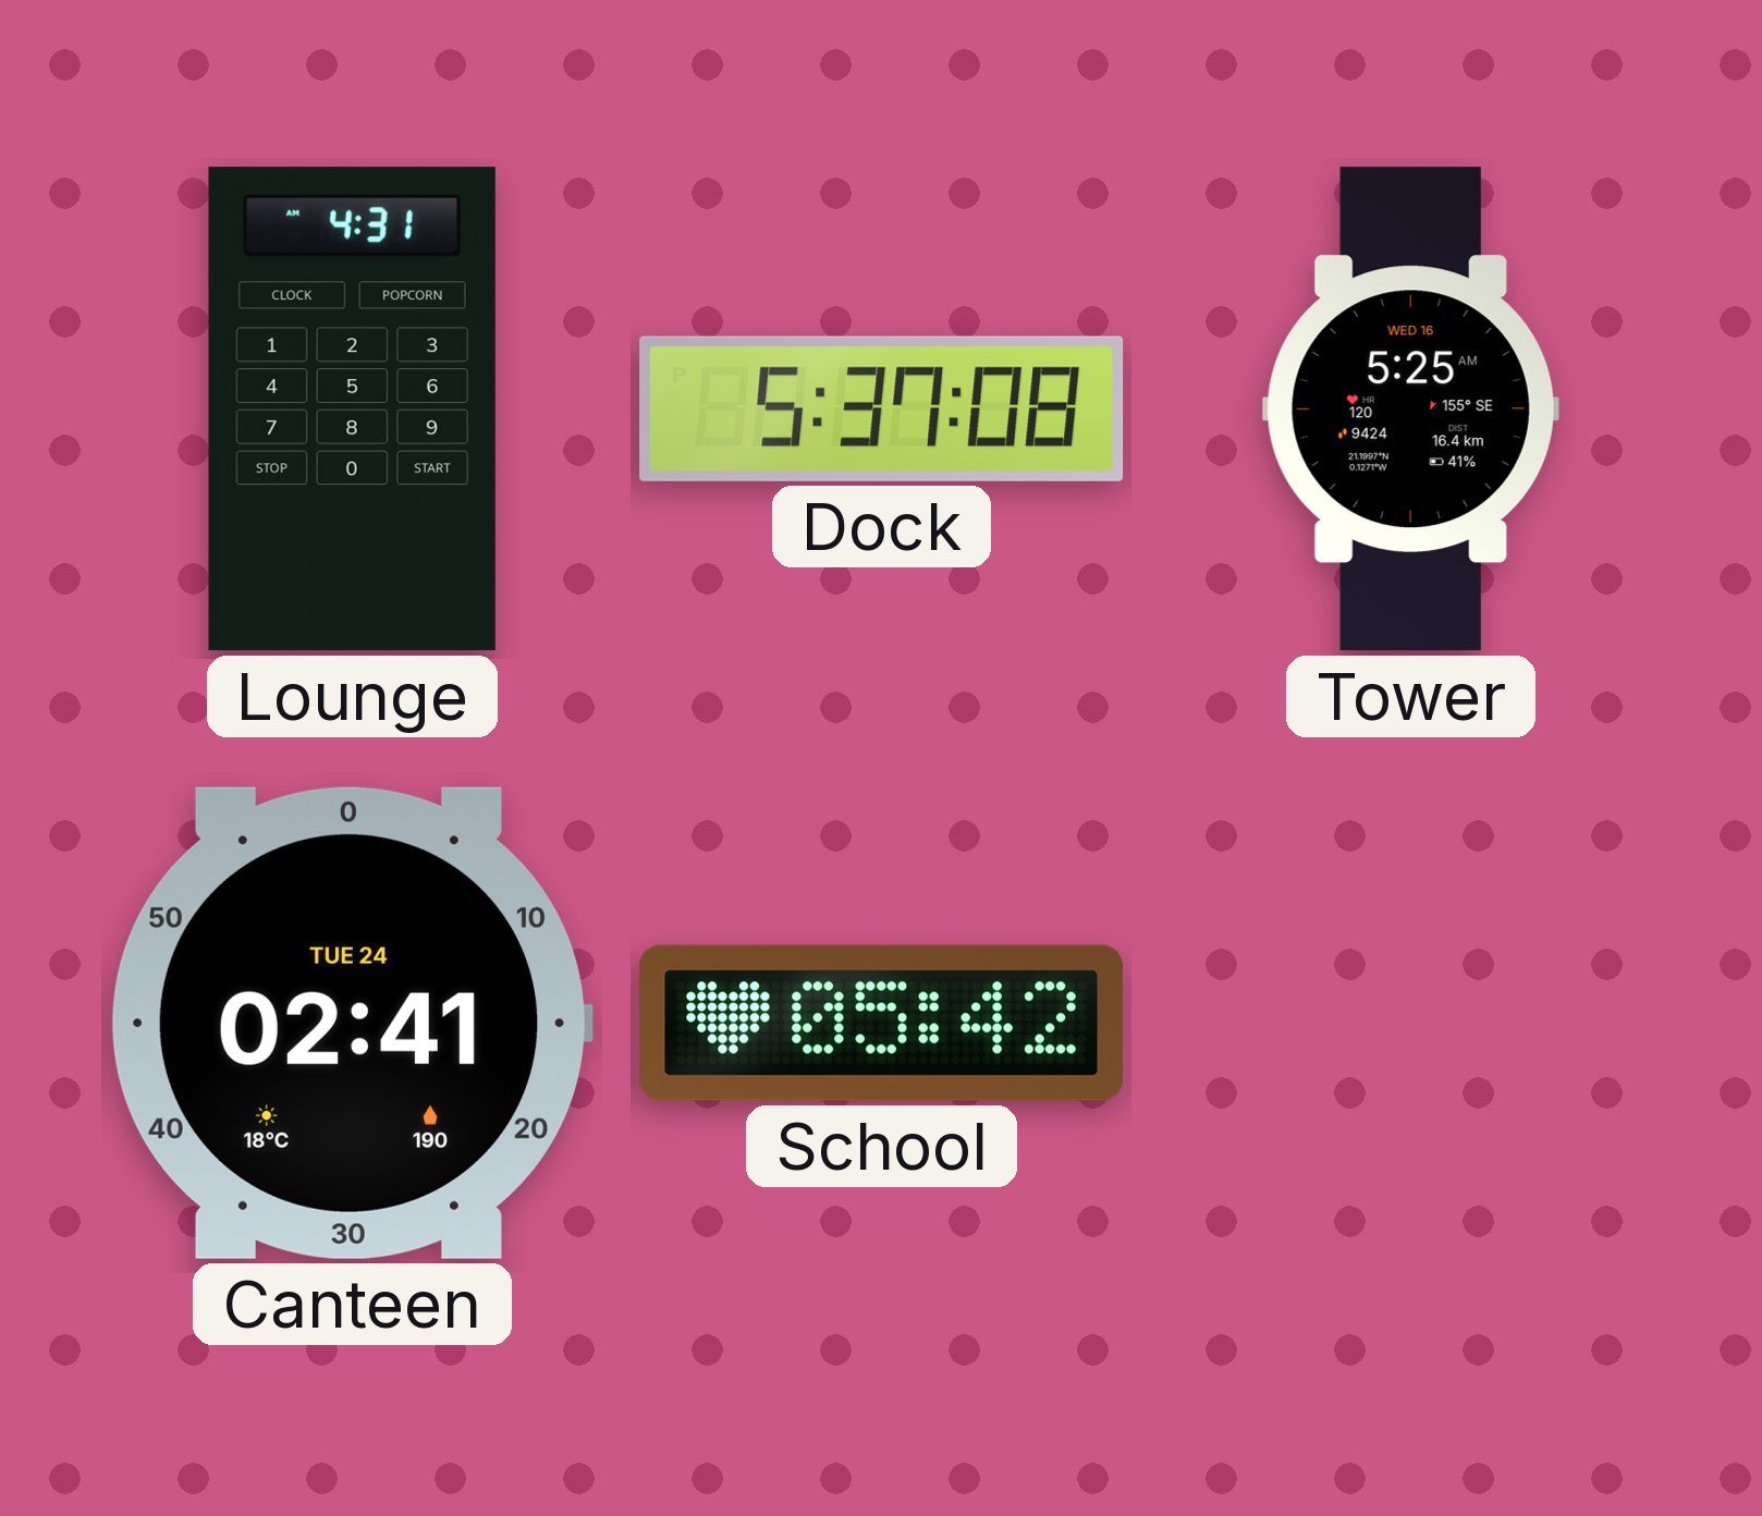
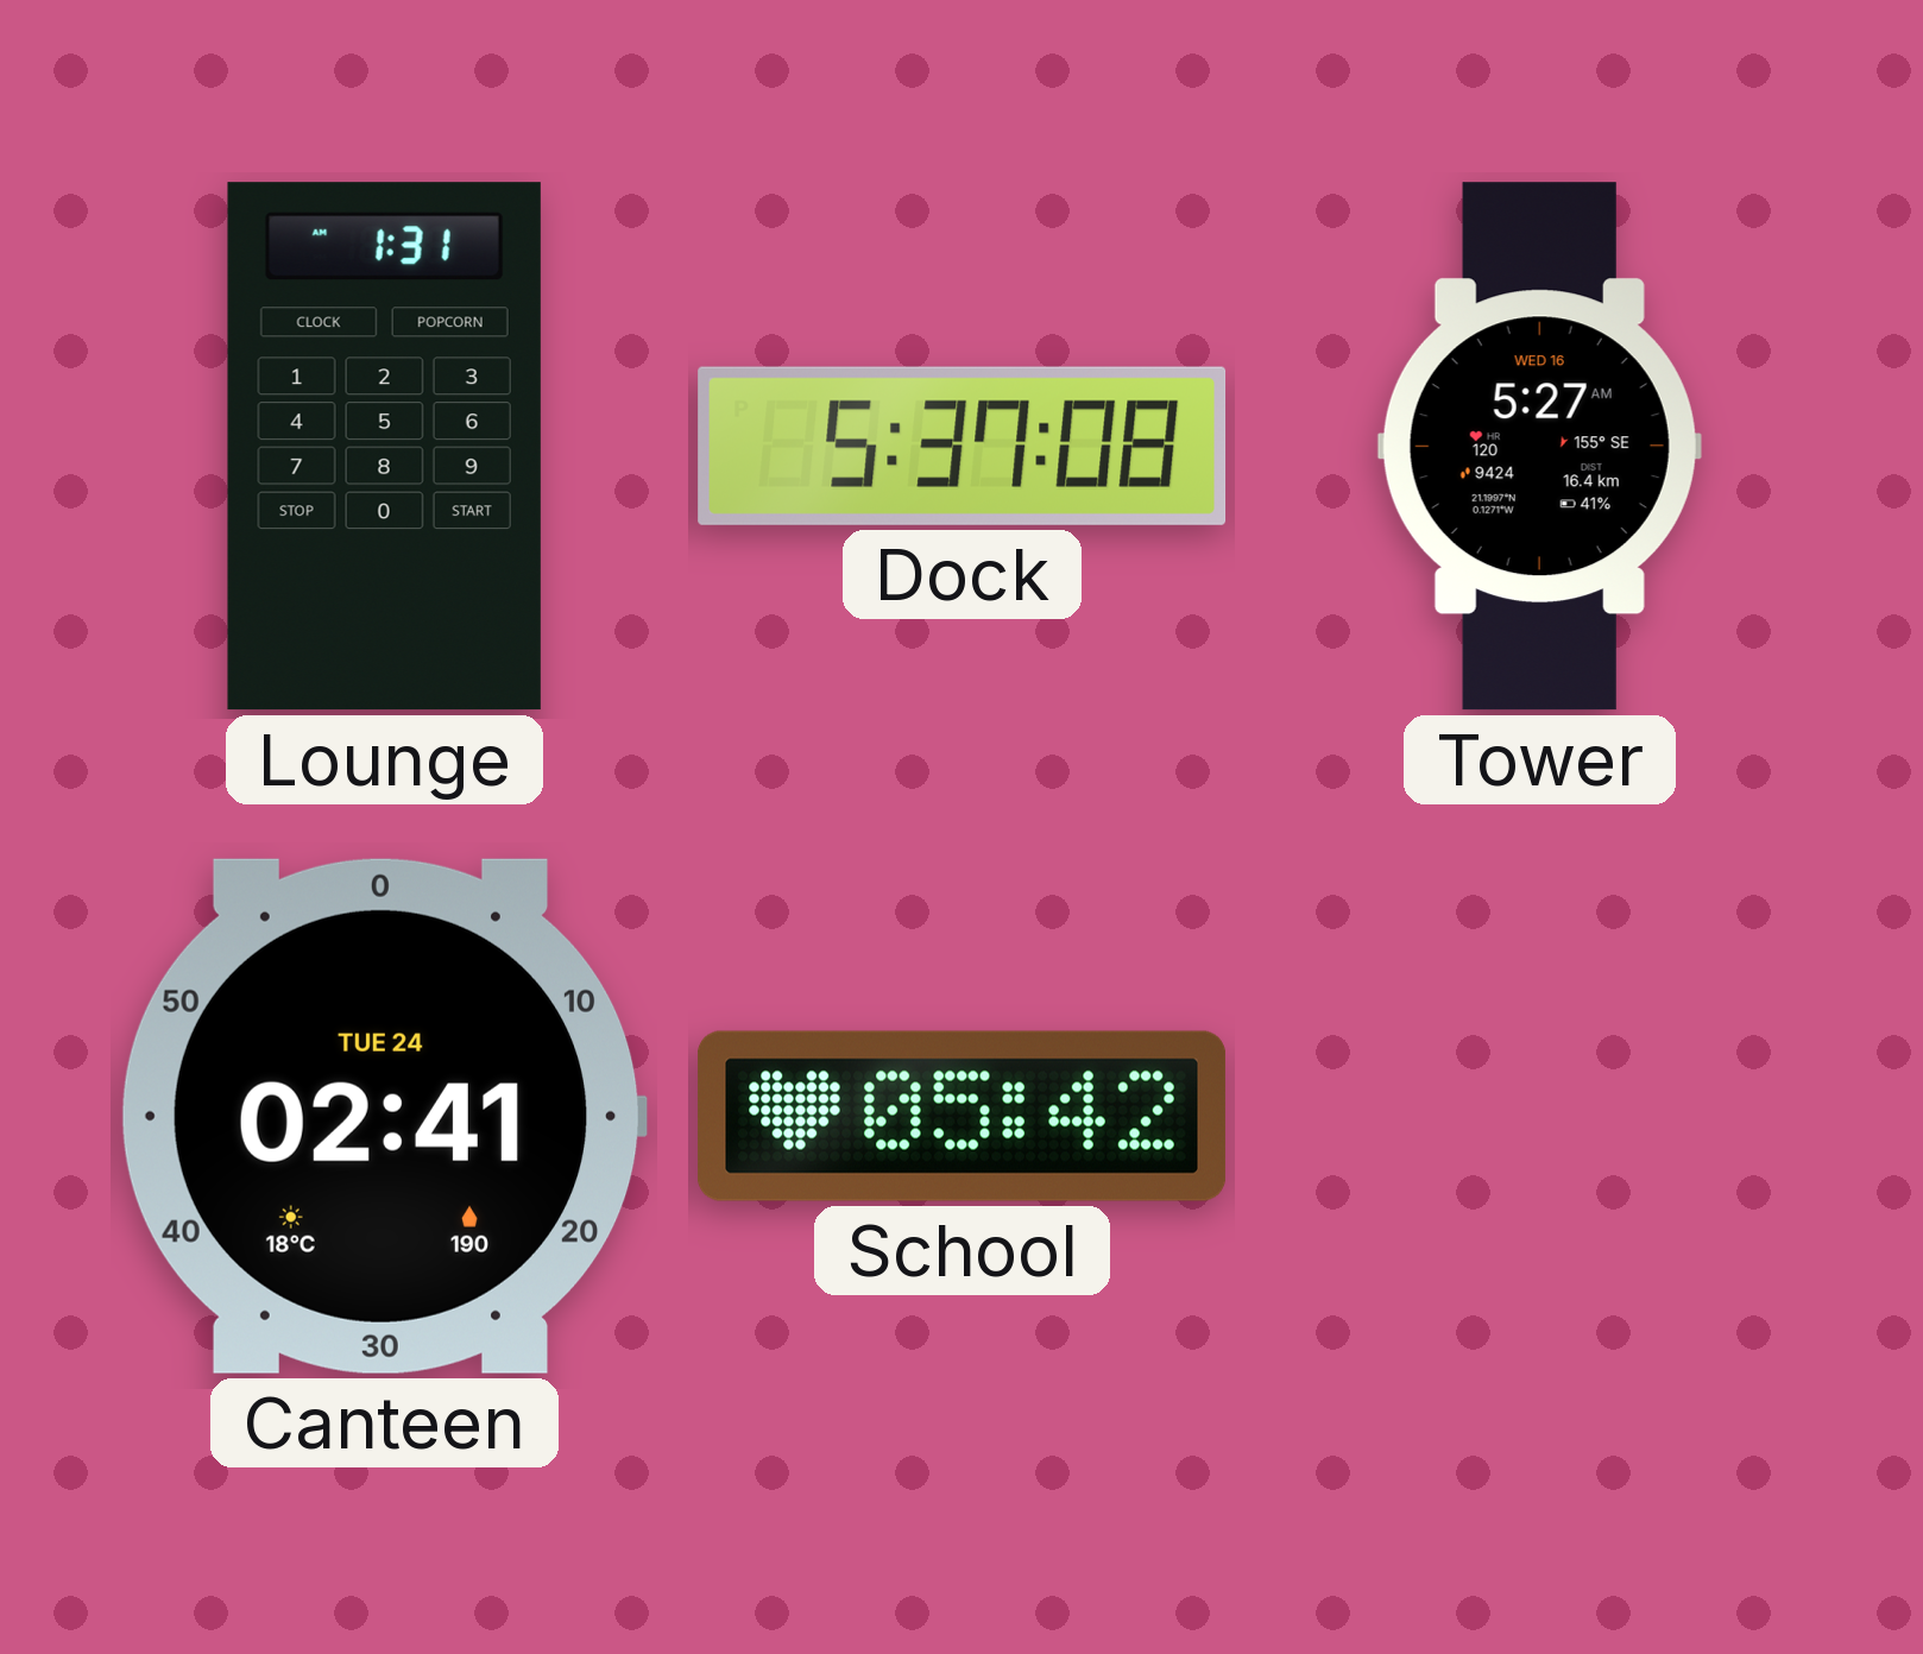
Lounge: 4:31 -> 1:31
Tower: 5:25 -> 5:27
